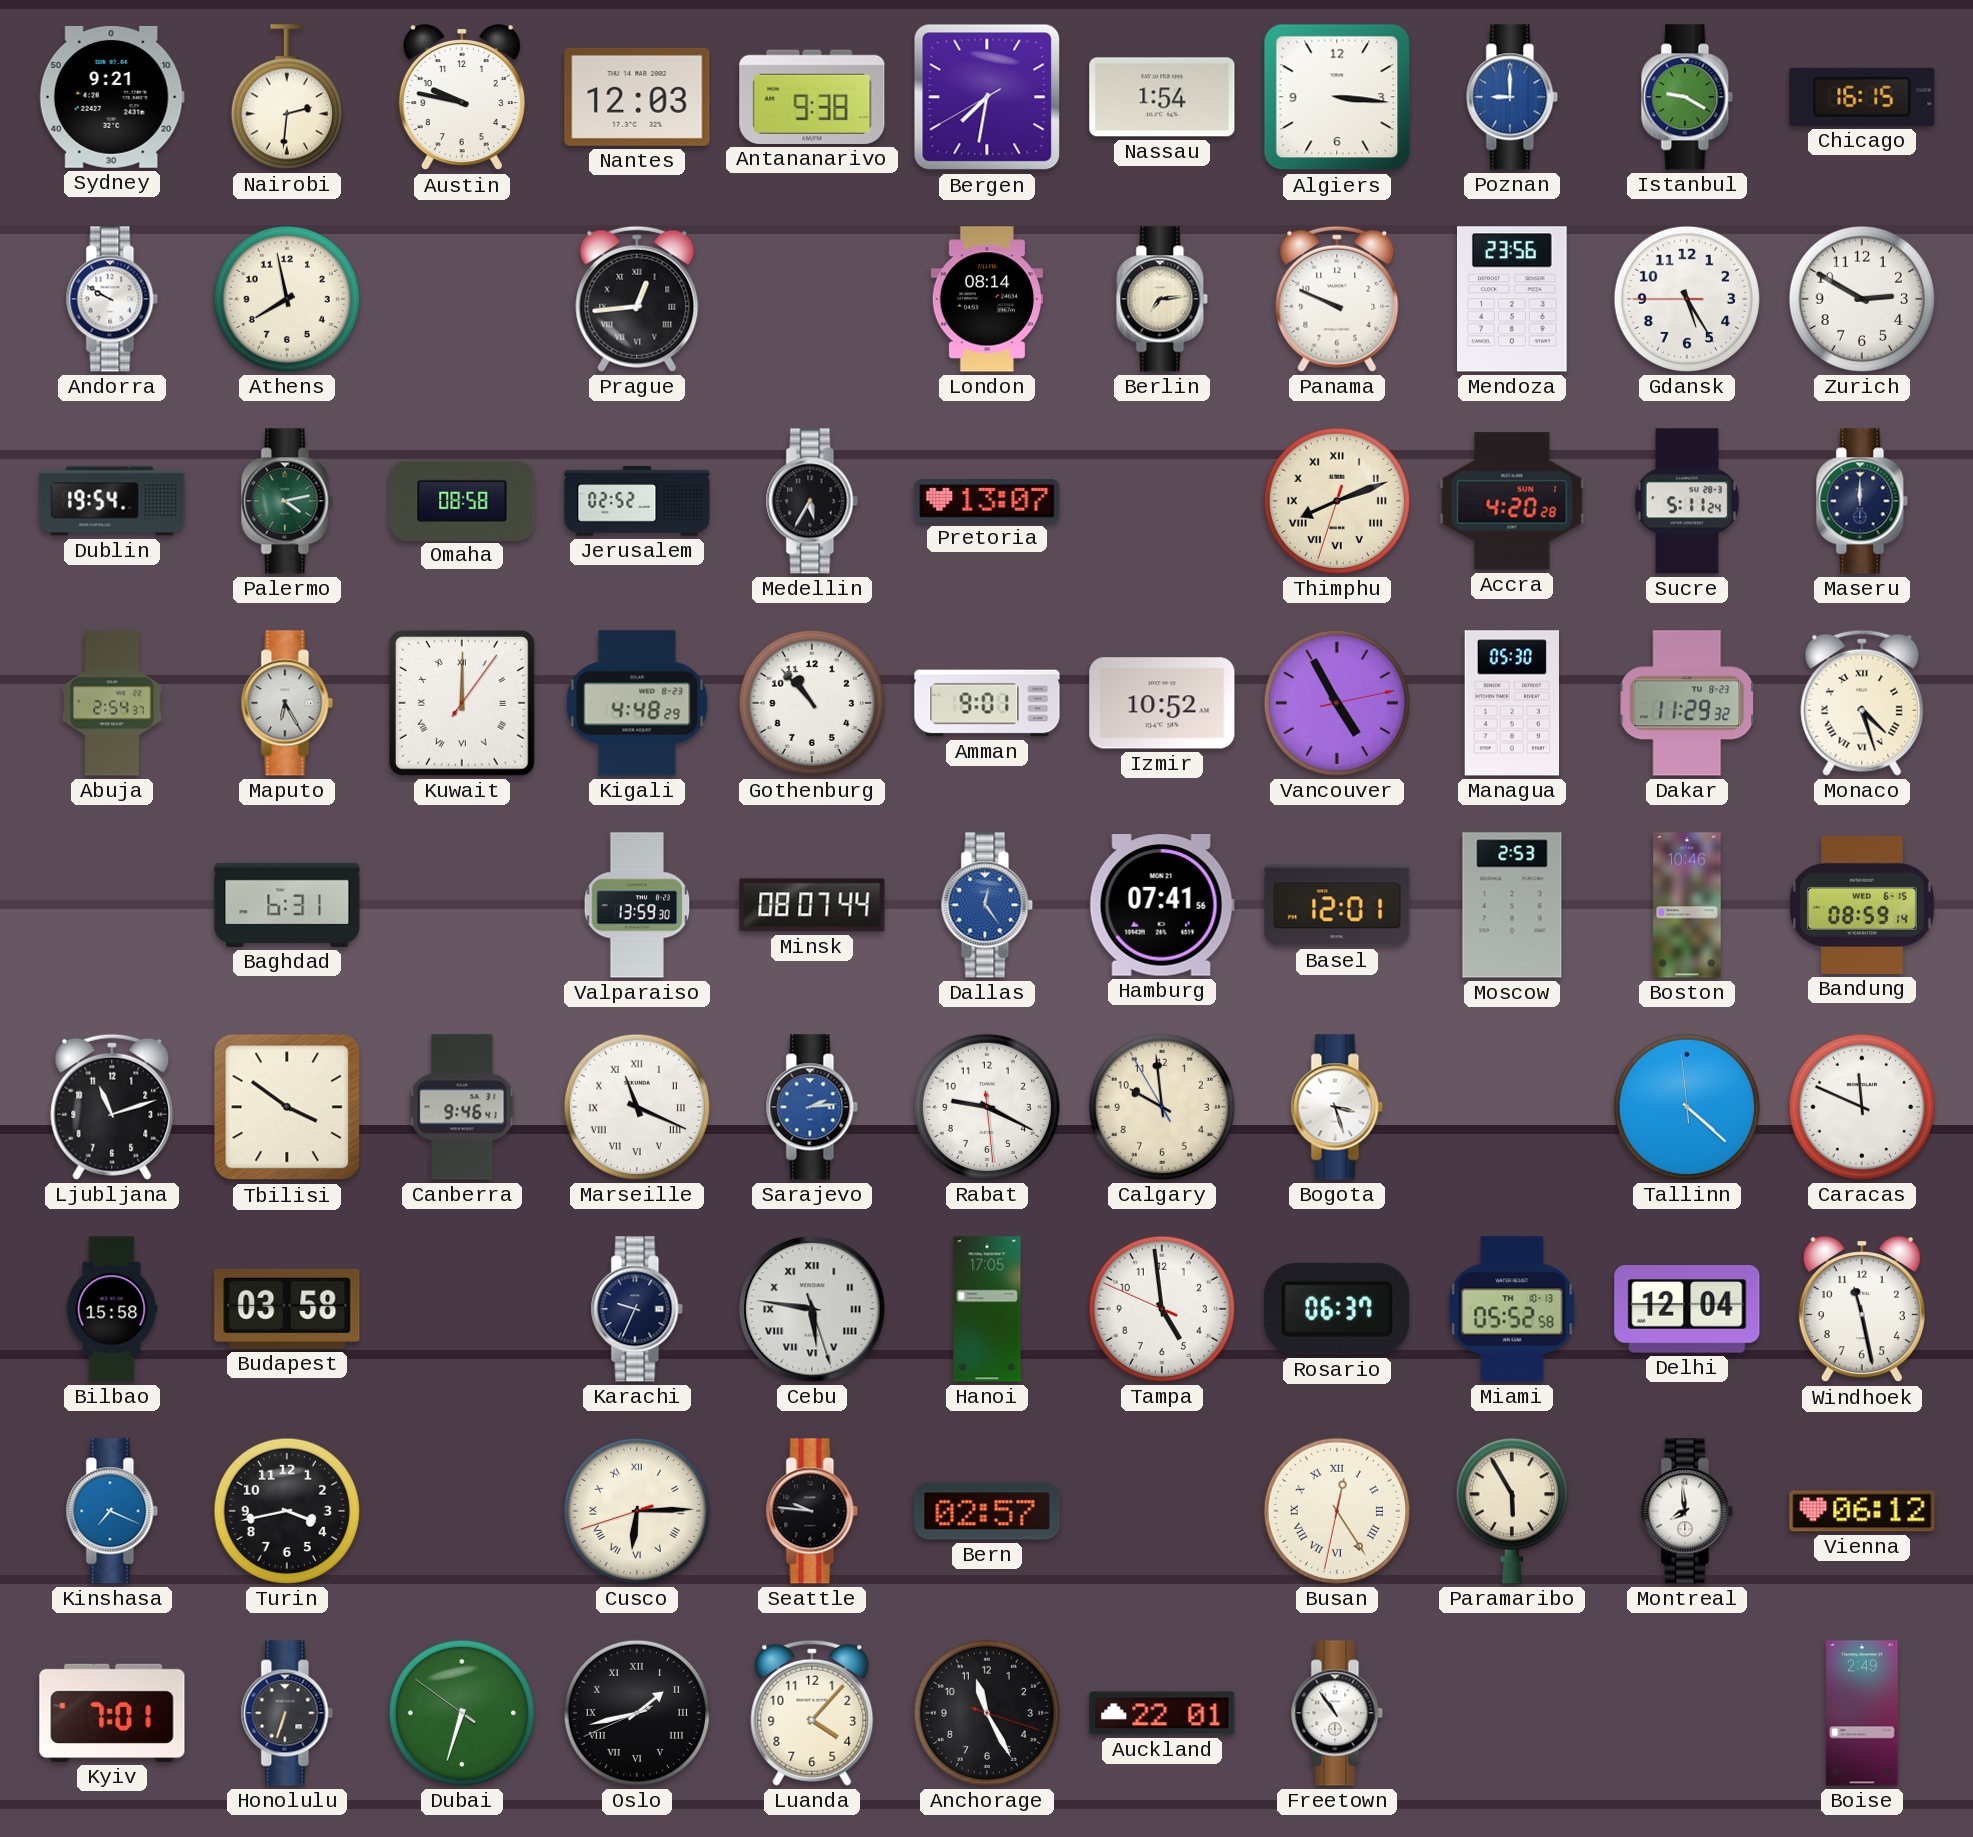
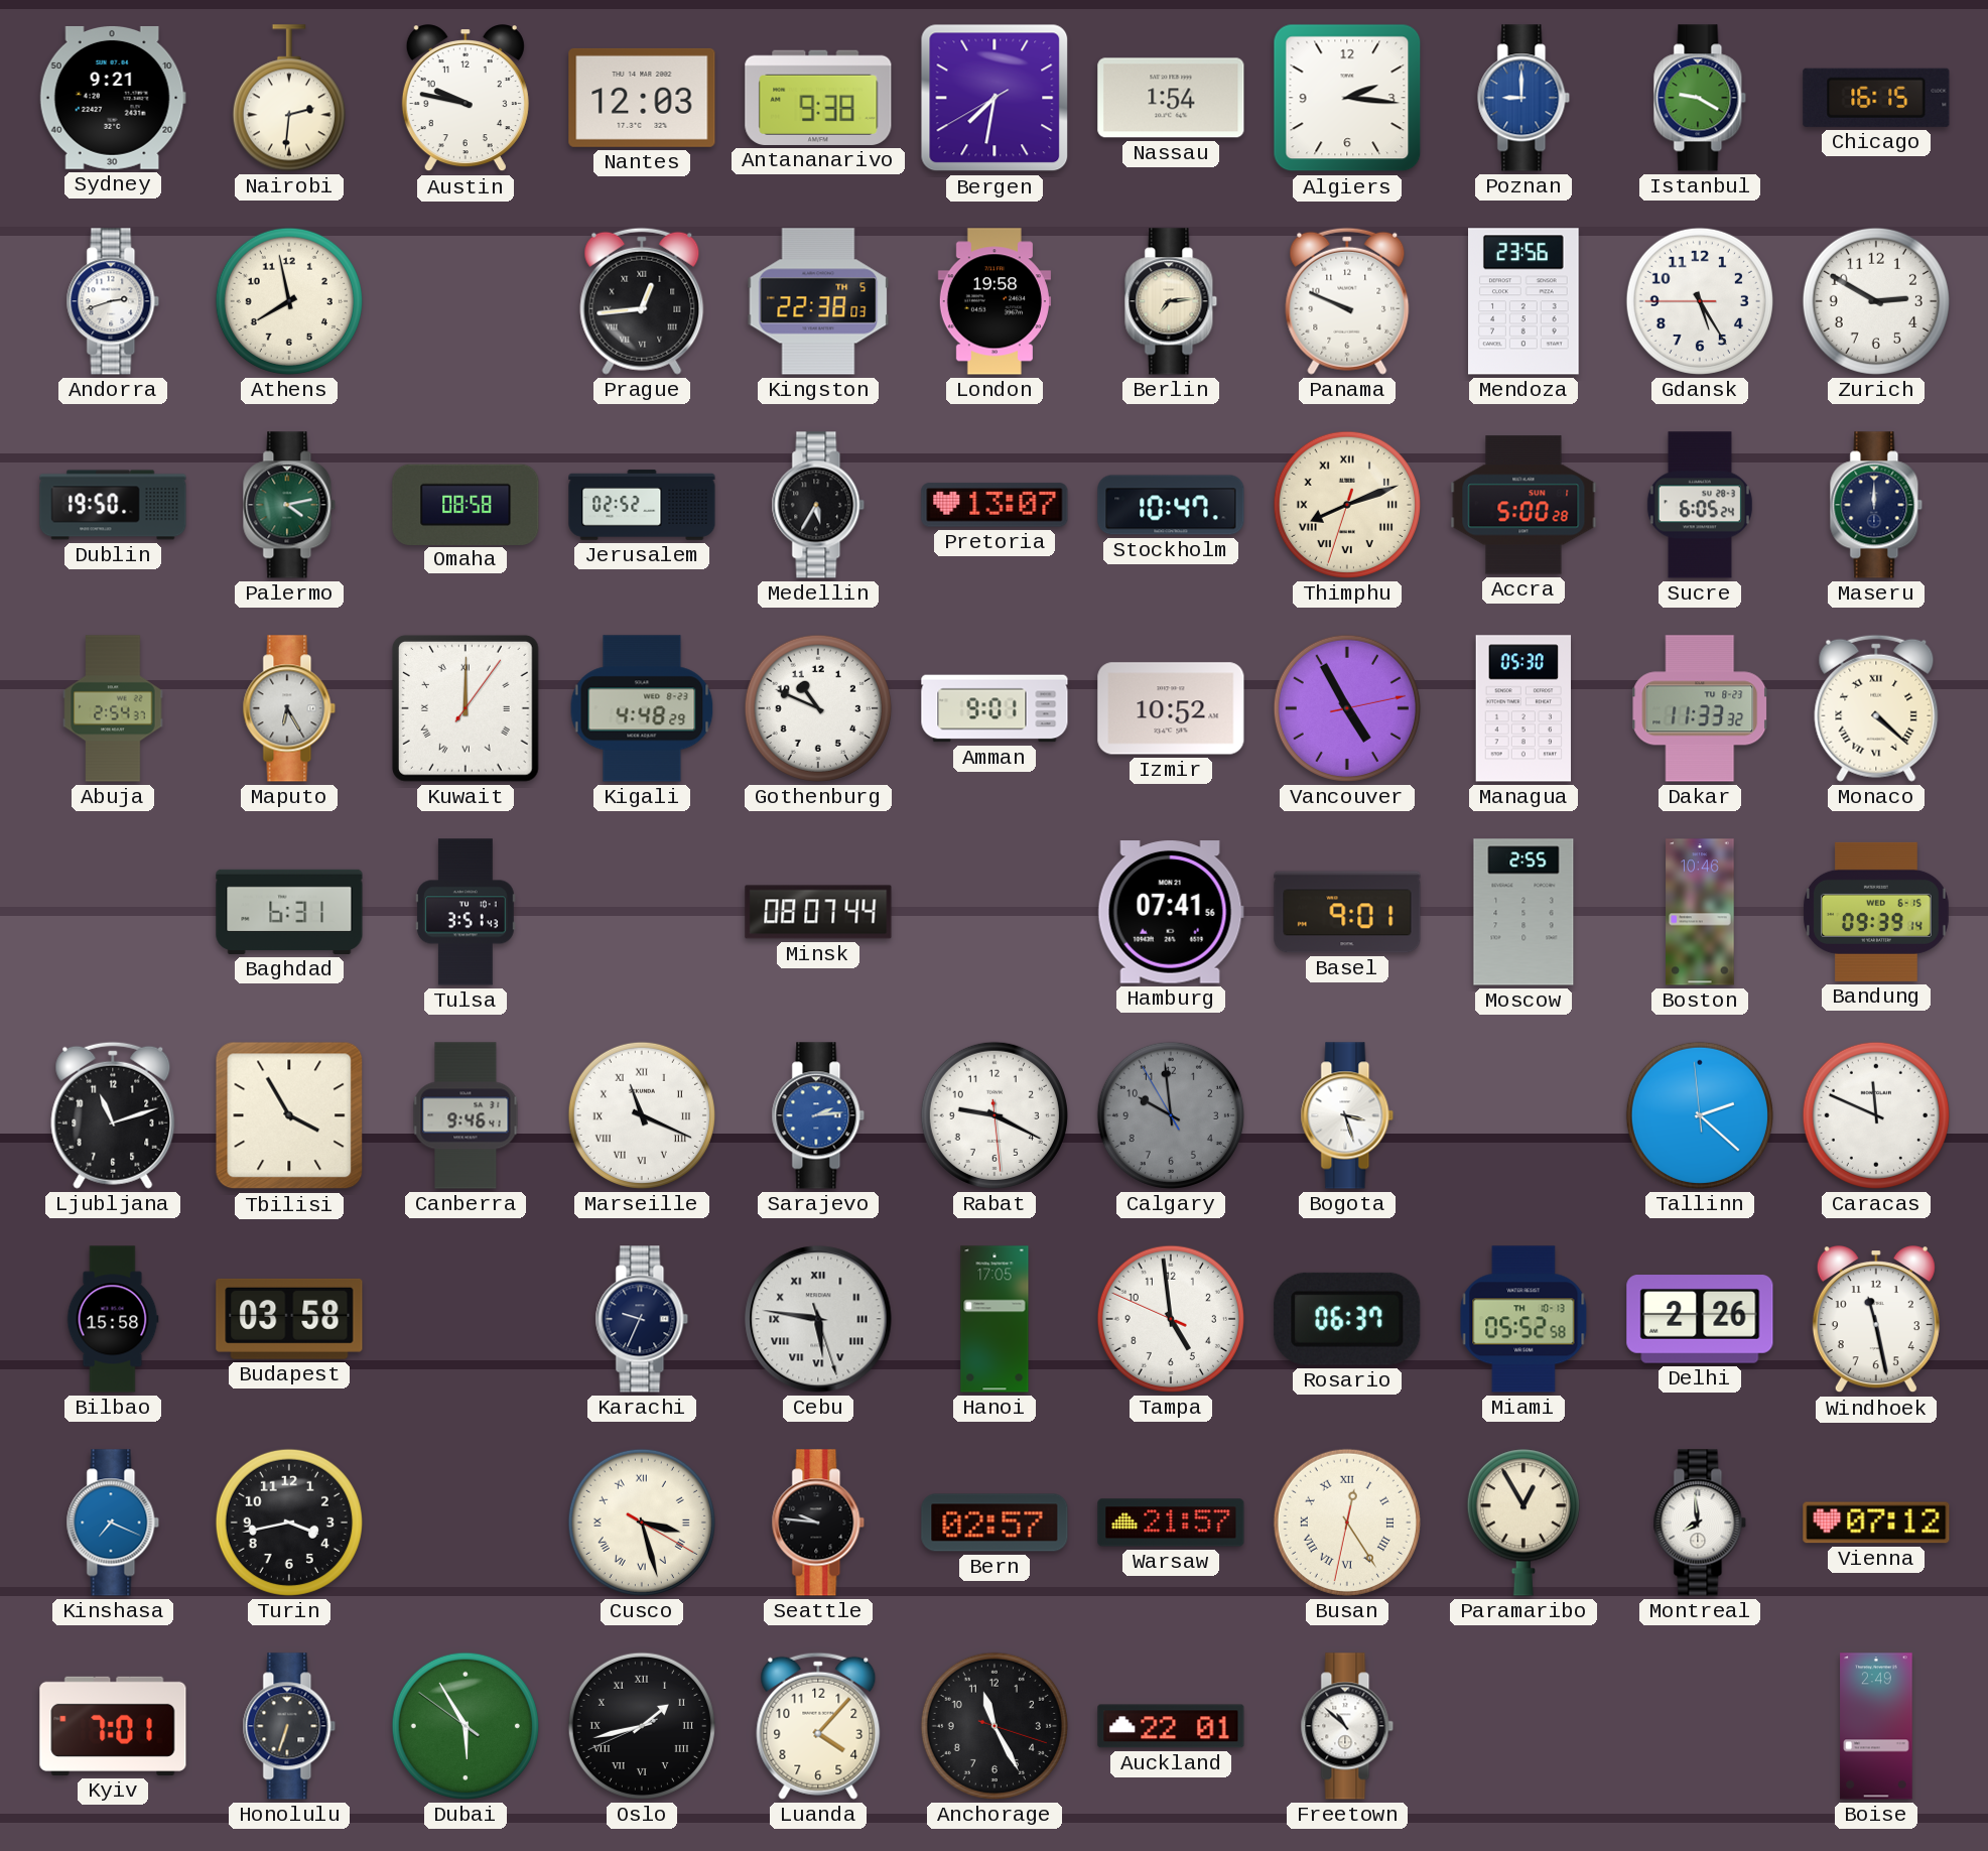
Algiers: 3:16 -> 2:16
Andorra: 9:50 -> 2:42
Kingston: none -> 22:38
London: 08:14 -> 19:58
Dublin: 19:54 -> 19:50
Stockholm: none -> 10:47
Accra: 4:20 -> 5:00
Sucre: 5:11 -> 6:05
Gothenburg: 10:53 -> 10:49
Dakar: 11:29 -> 11:33
Monaco: 4:27 -> 4:22
Tulsa: none -> 3:51
Valparaiso: 13:59 -> none
Dallas: 12:24 -> none
Basel: 12:01 -> 9:01
Moscow: 2:53 -> 2:55
Bandung: 08:59 -> 09:39
Tbilisi: 3:51 -> 3:55
Calgary dial: cream -> grey
Tallinn: 4:21 -> 2:21
Delhi: 12:04 -> 2:26
Cusco: 6:14 -> 3:27
Warsaw: none -> 21:57
Paramaribo: 5:55 -> 12:55
Vienna: 06:12 -> 07:12
Dubai: 6:32 -> 5:54
Freetown: 10:54 -> 10:52
